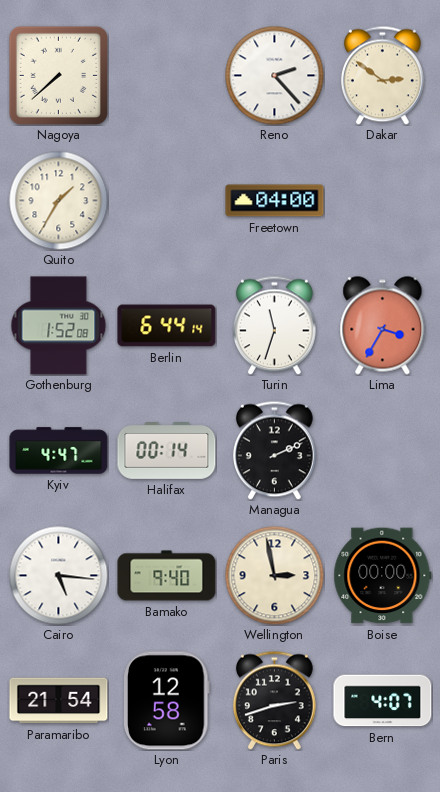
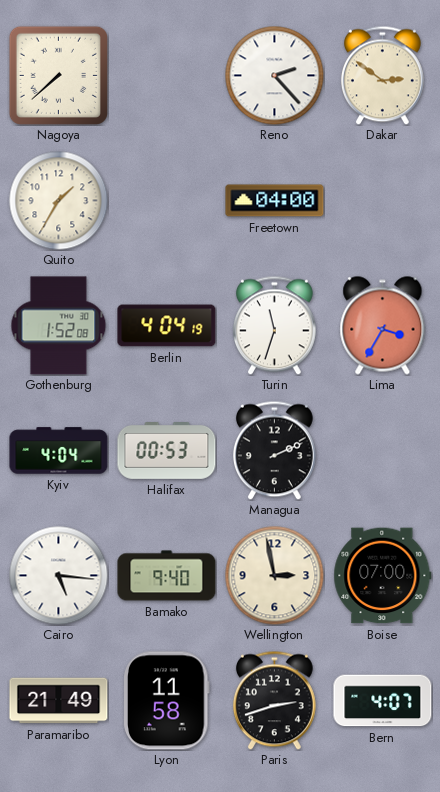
Berlin: 6:44 -> 4:04
Kyiv: 4:47 -> 4:04
Halifax: 00:14 -> 00:53
Boise: 00:00 -> 07:00
Paramaribo: 21:54 -> 21:49
Lyon: 12:58 -> 11:58
